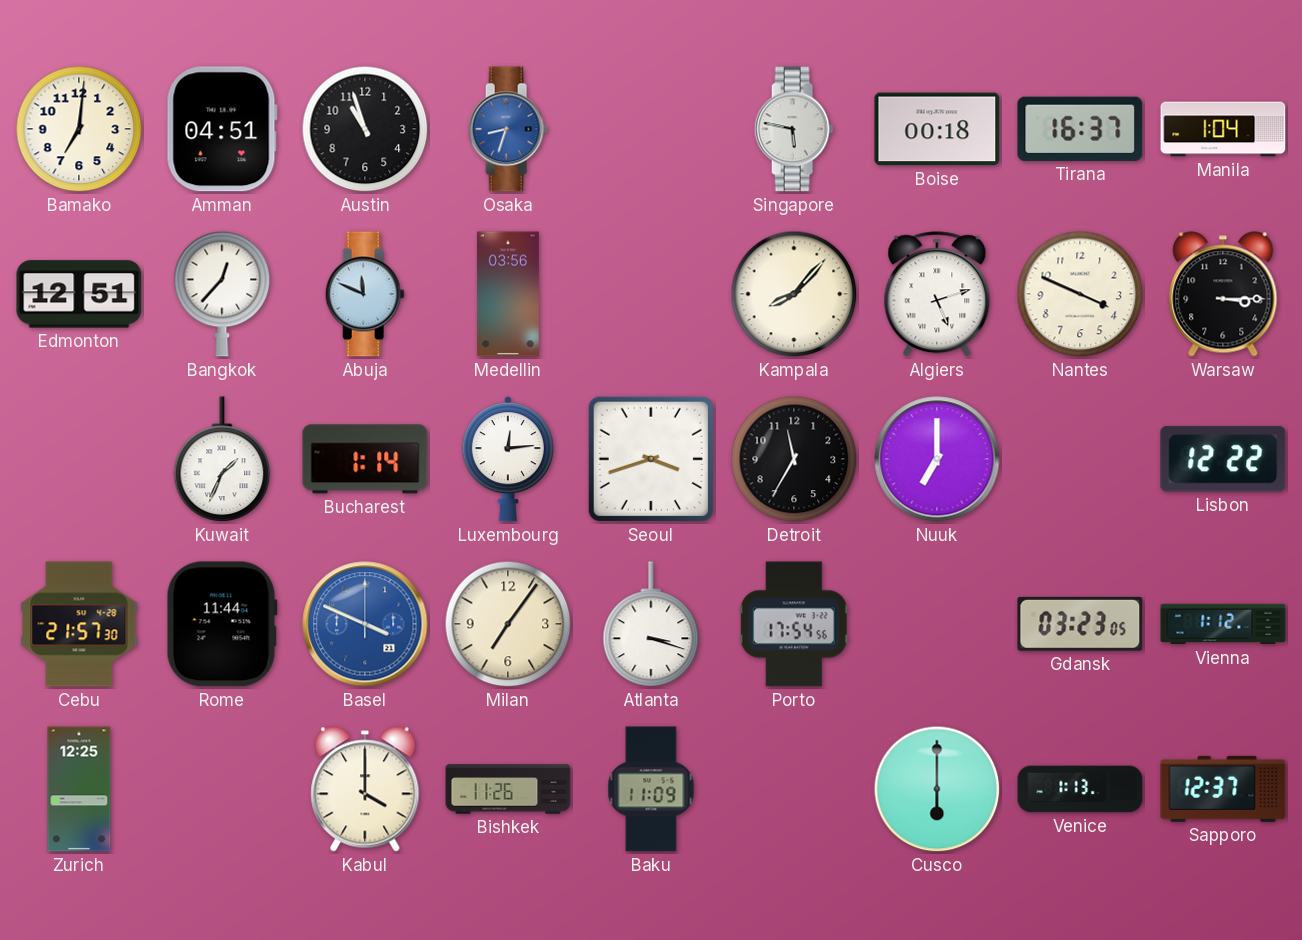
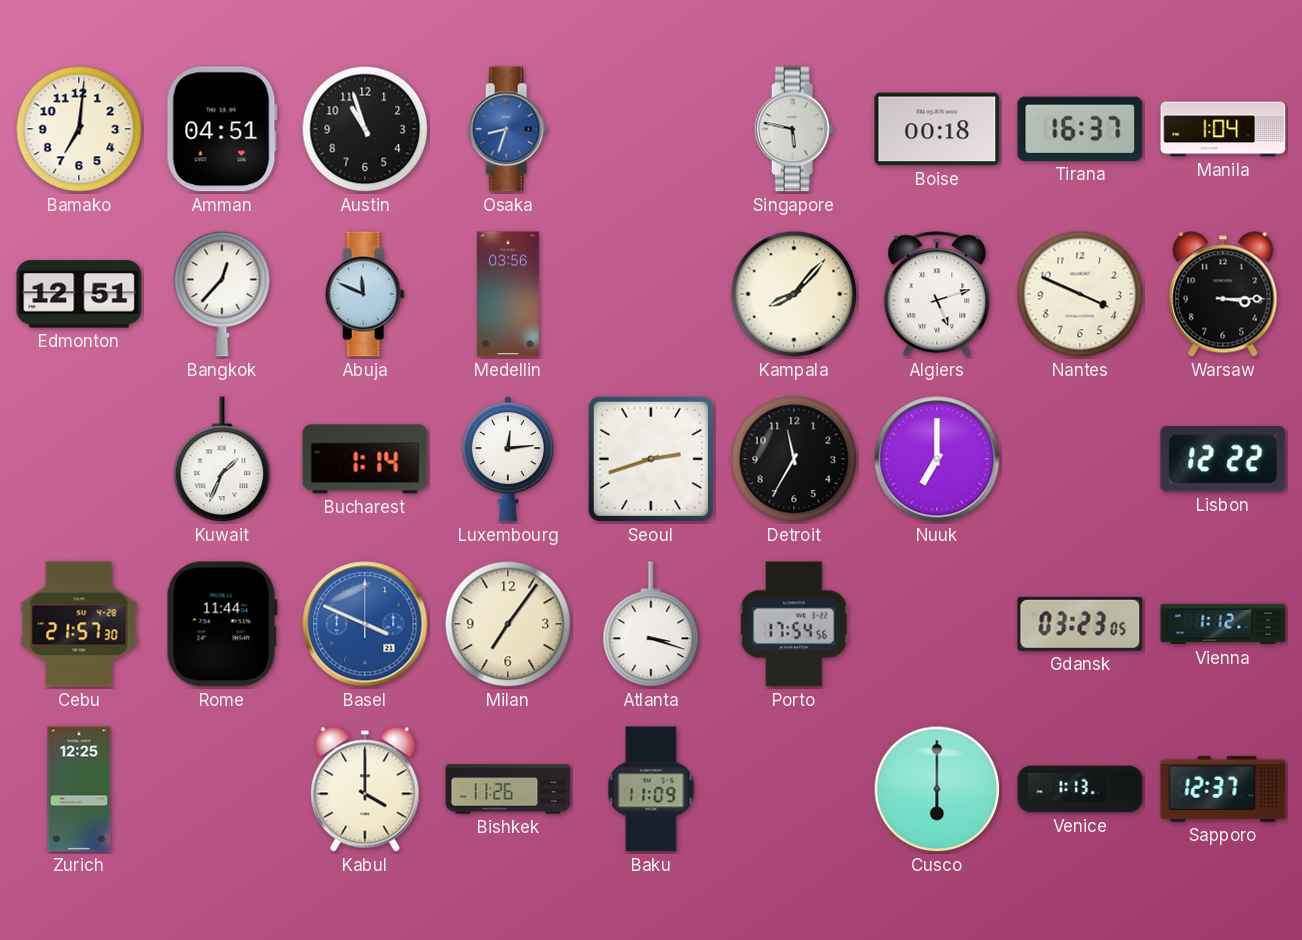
Seoul: 3:42 -> 2:42
